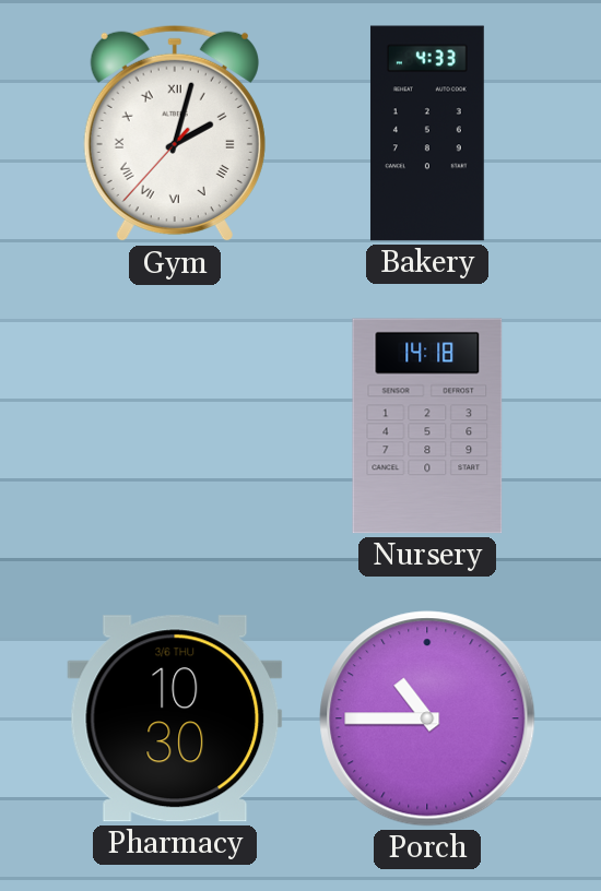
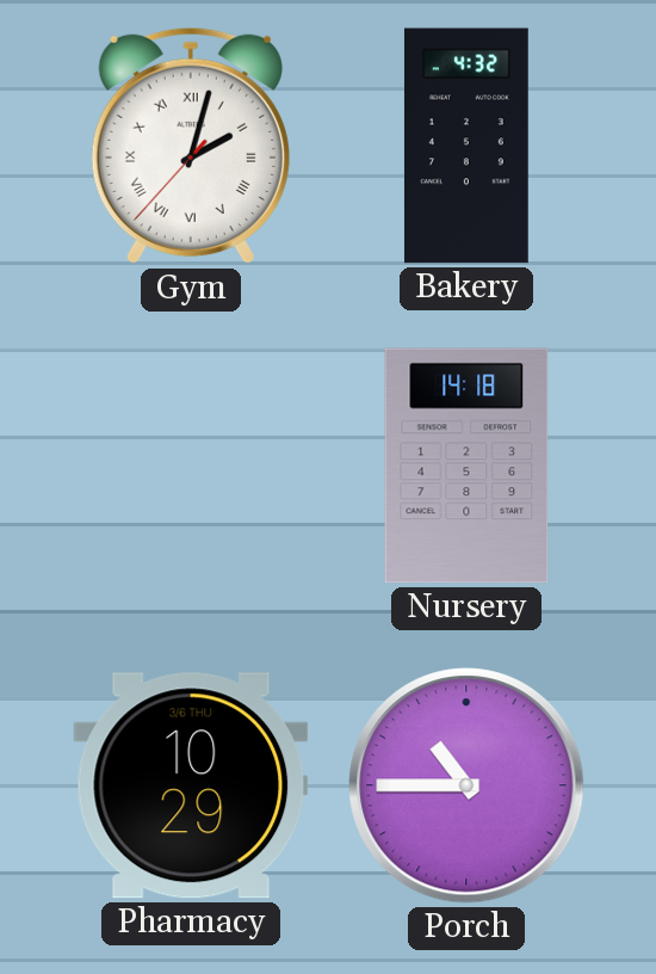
Bakery: 4:33 -> 4:32
Pharmacy: 10:30 -> 10:29
